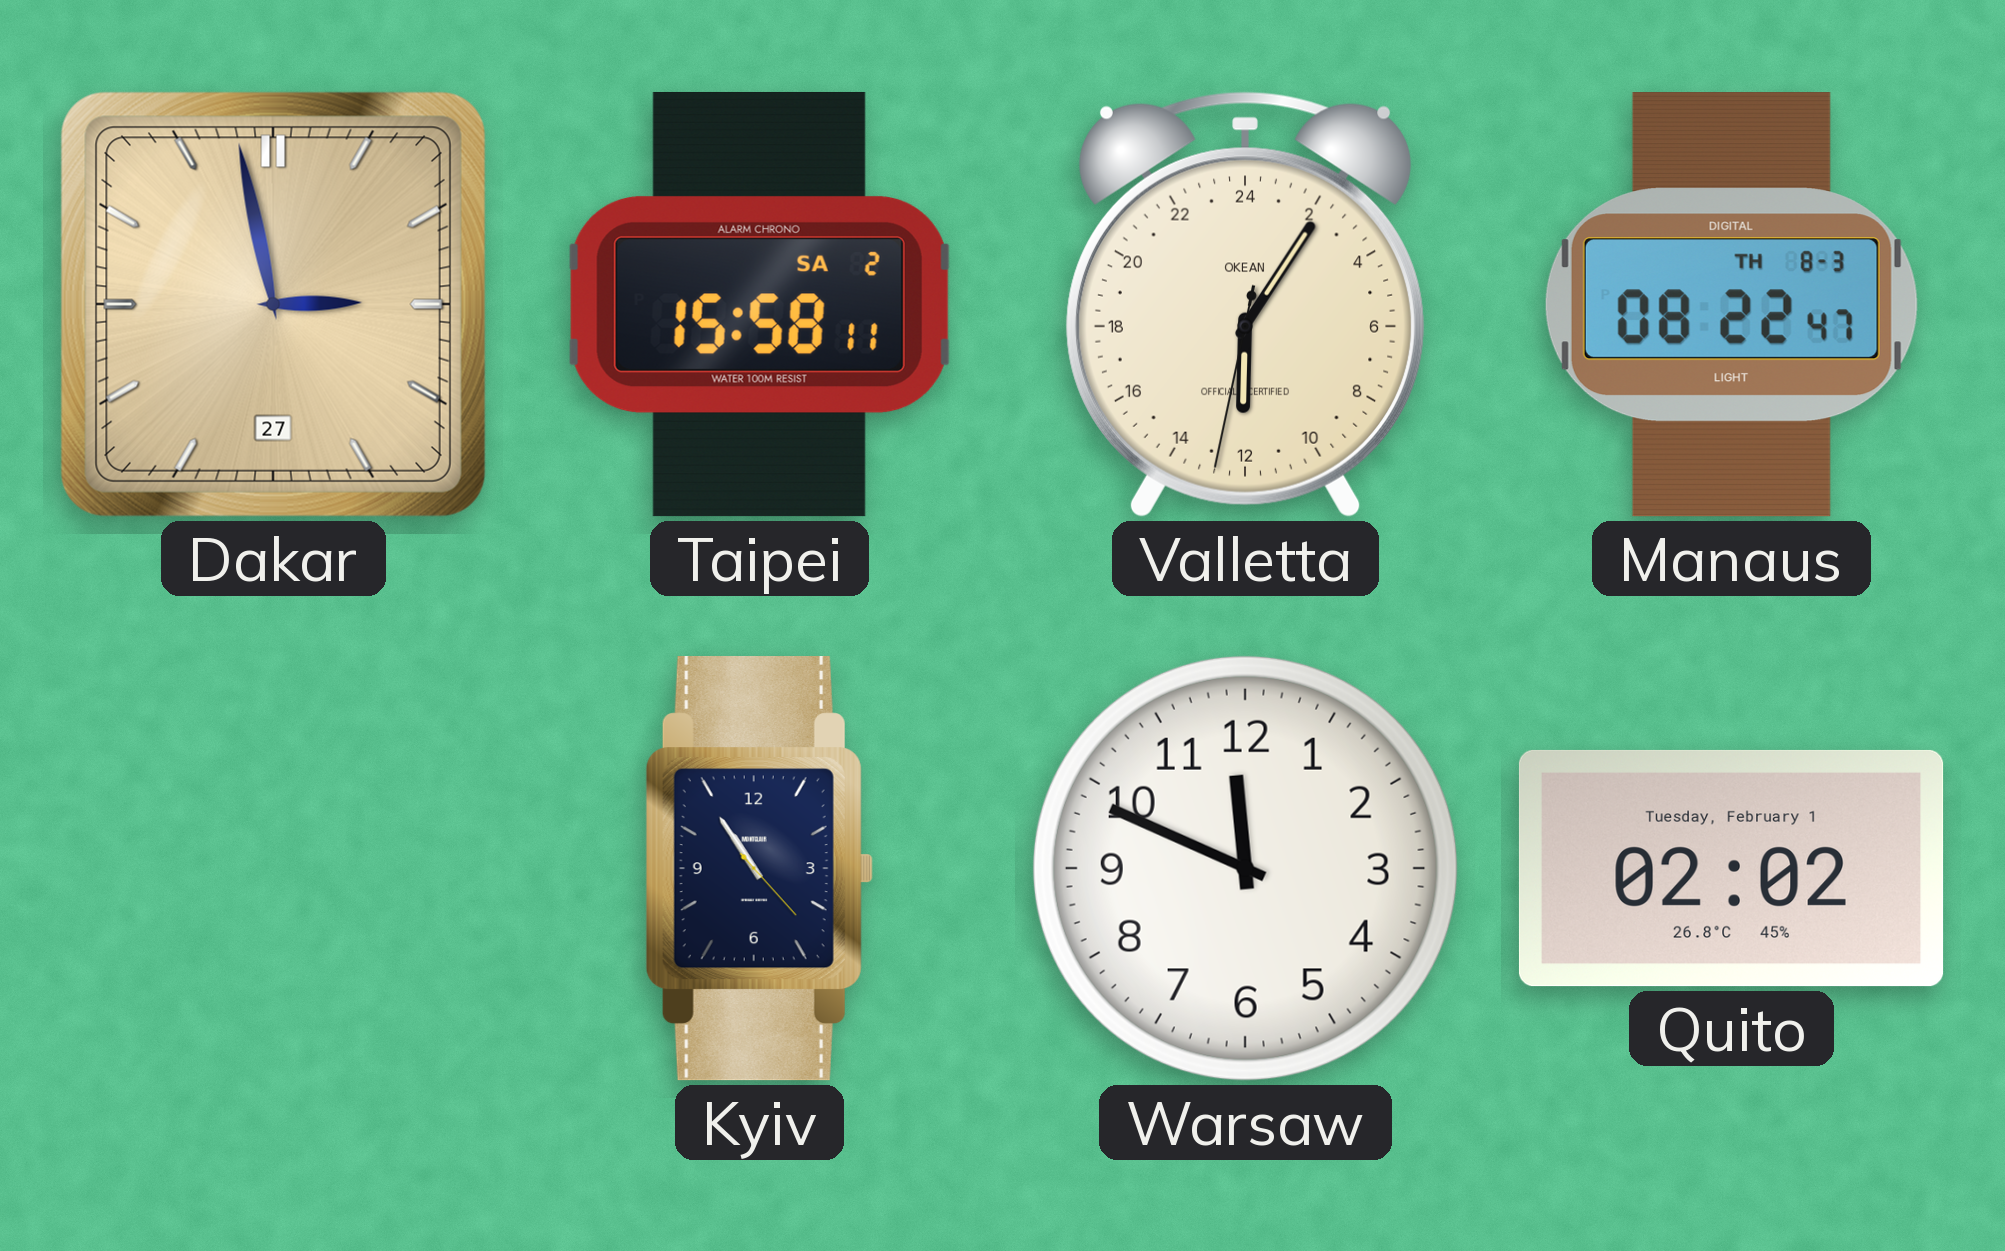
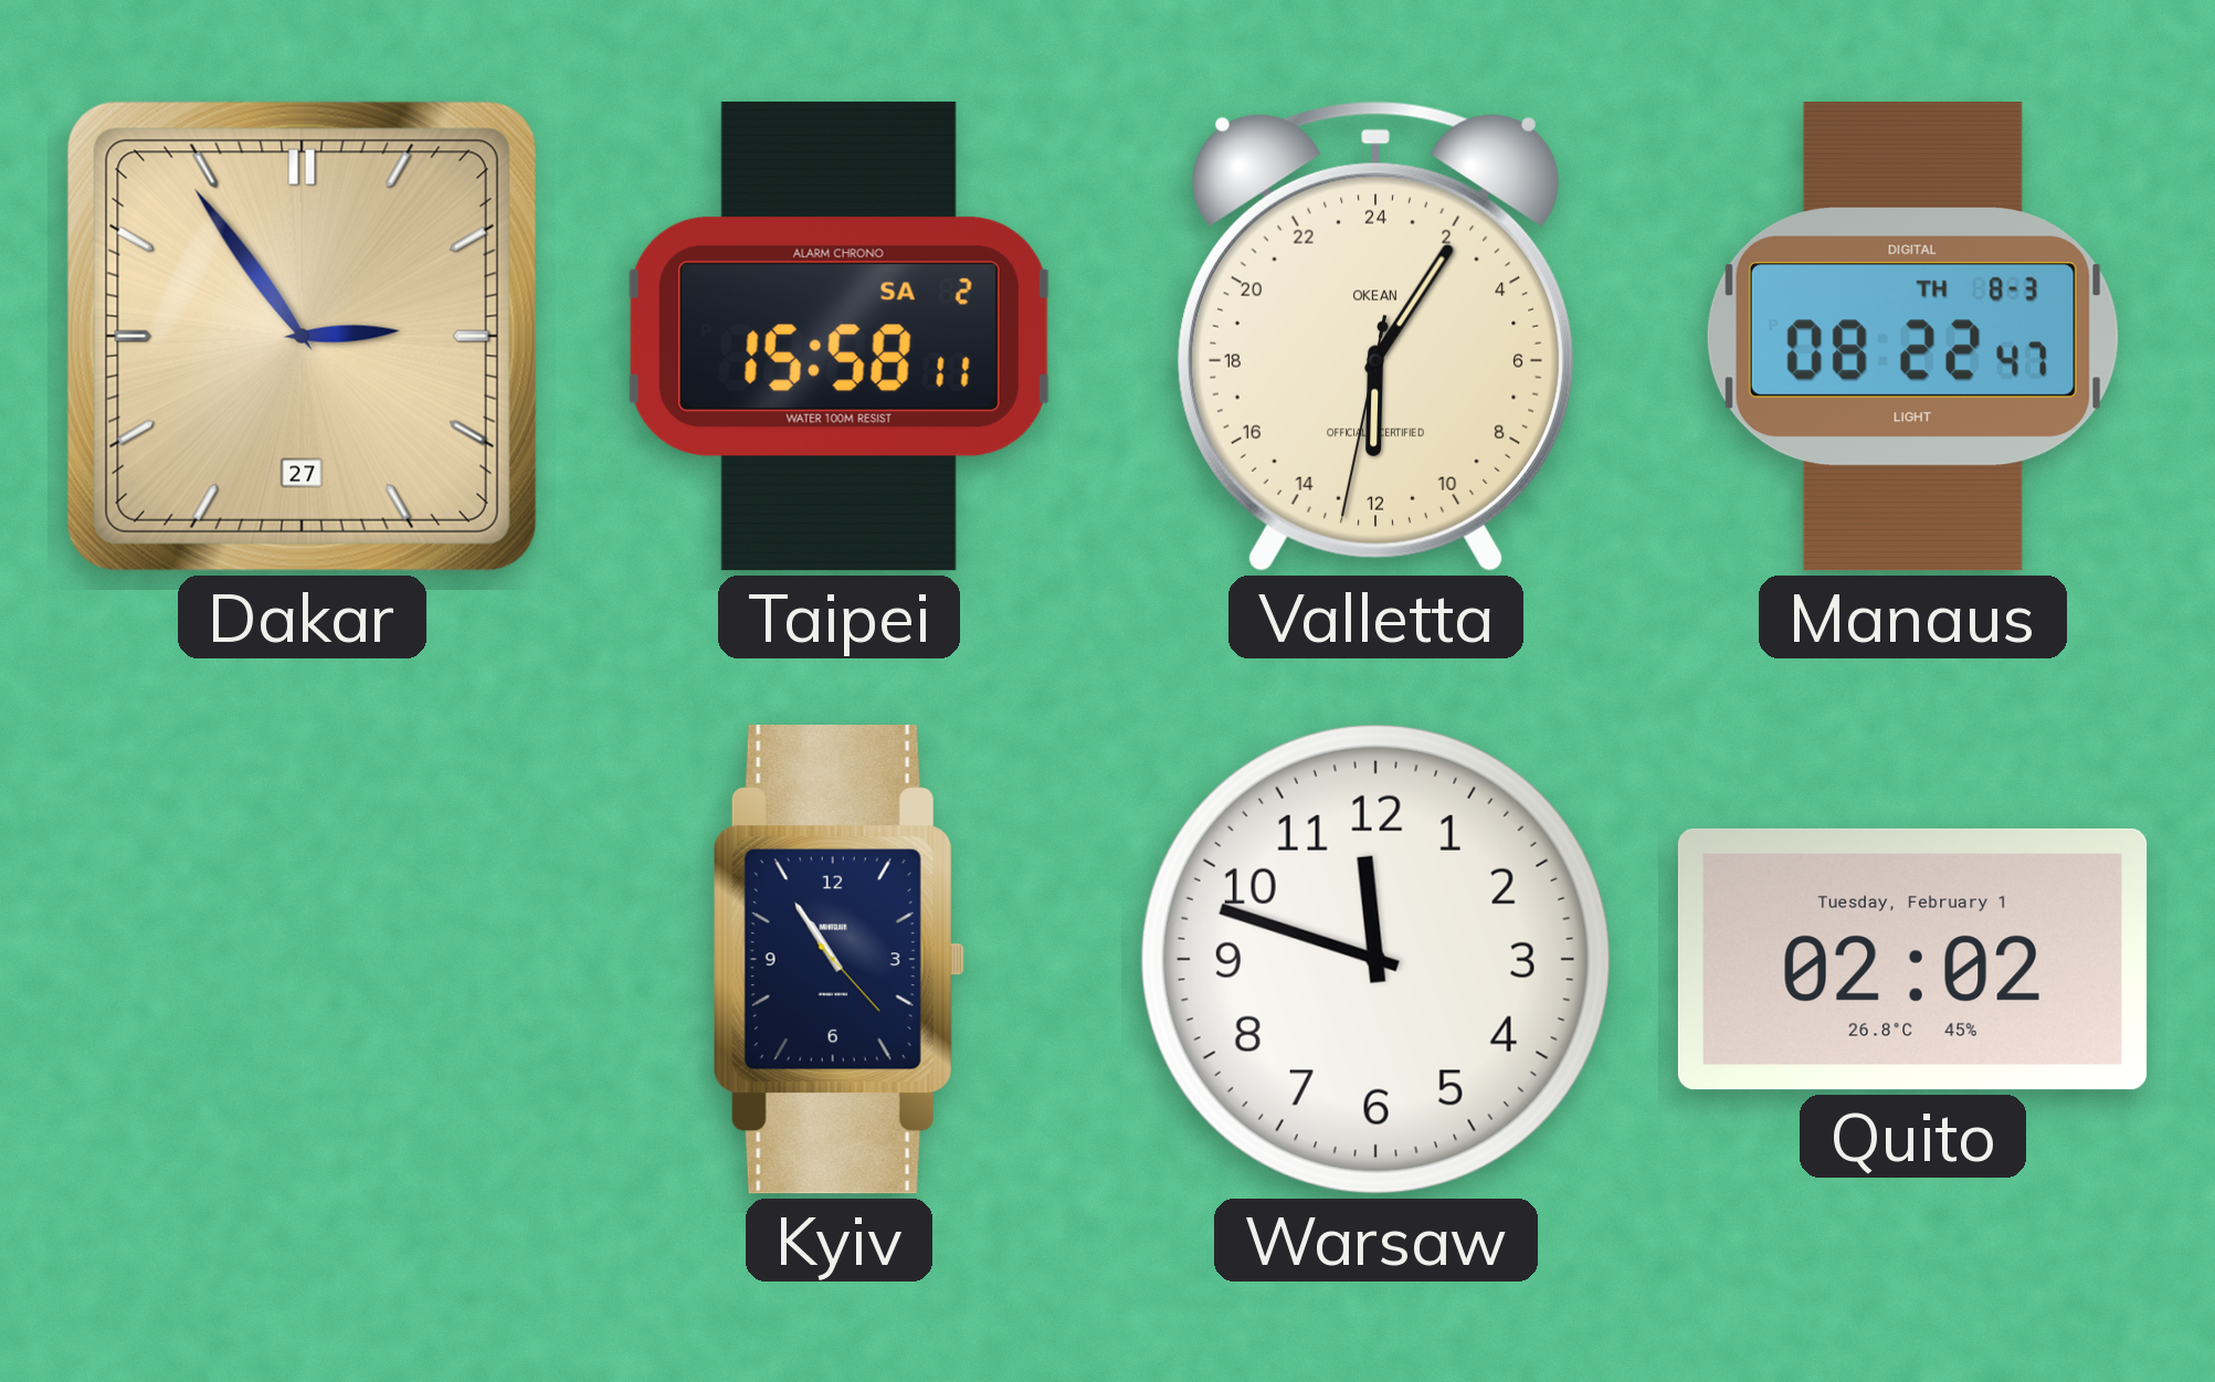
Dakar: 2:58 -> 2:54
Warsaw: 11:49 -> 11:48
